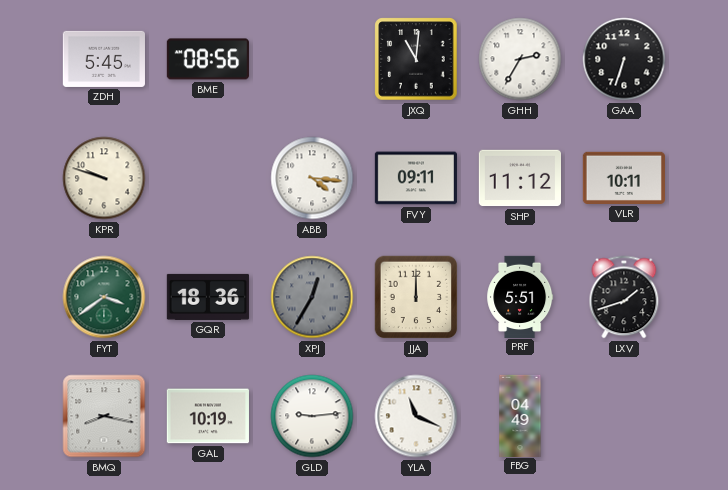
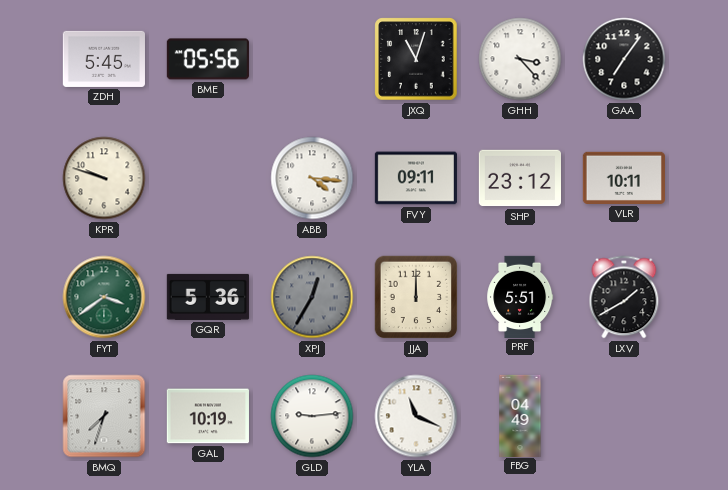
BME: 08:56 -> 05:56
JXQ: 11:01 -> 11:03
GHH: 2:35 -> 3:23
GAA: 6:33 -> 7:06
SHP: 11:12 -> 23:12
GQR: 18:36 -> 5:36
LXV: 1:42 -> 1:40
BMQ: 8:17 -> 7:33
